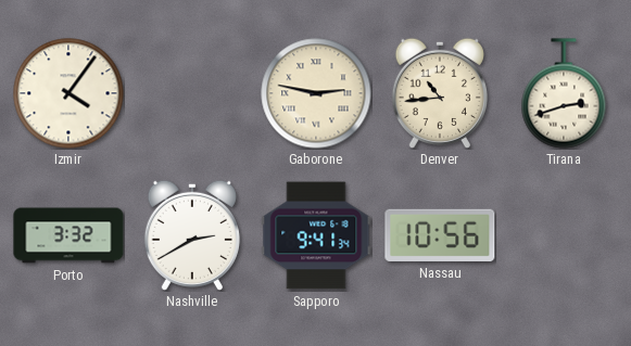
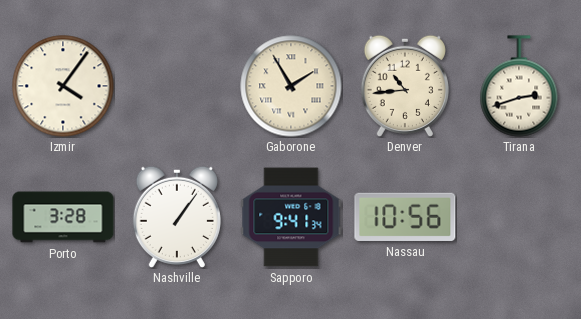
Gaborone: 2:47 -> 1:55
Porto: 3:32 -> 3:28
Nashville: 2:40 -> 1:06
